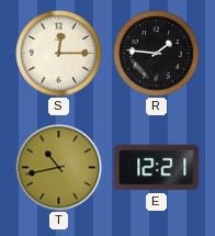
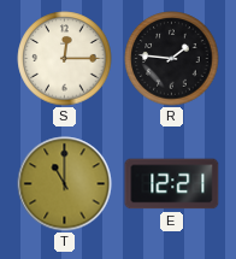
T: 10:43 -> 11:00
